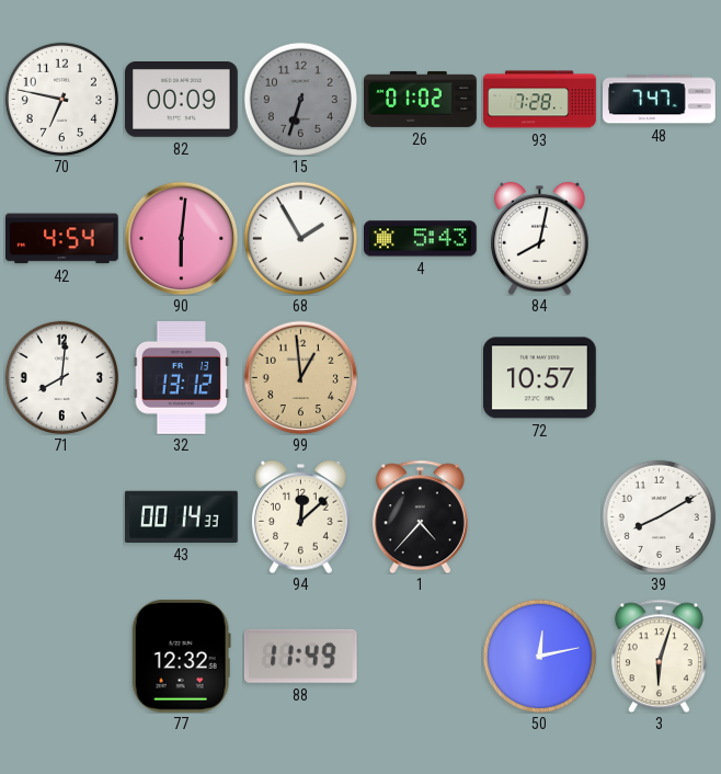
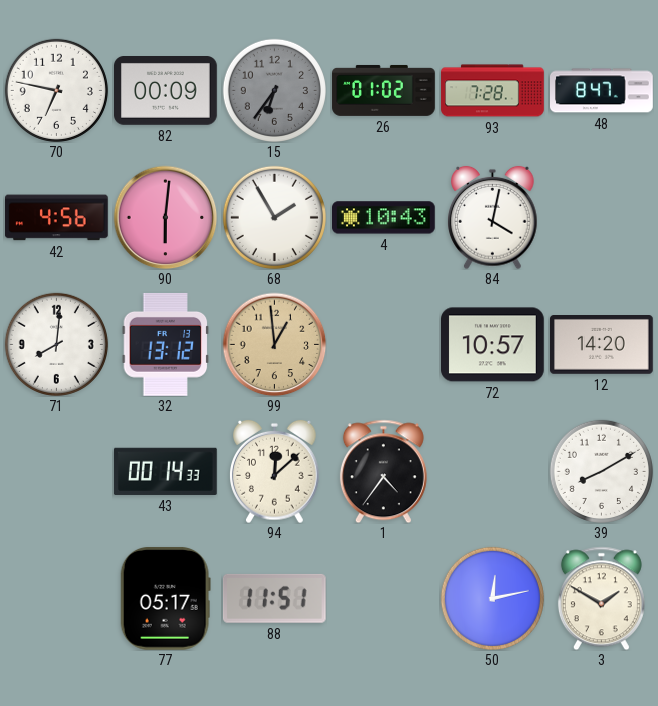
15: 6:33 -> 6:36
48: 7:47 -> 8:47
42: 4:54 -> 4:56
4: 5:43 -> 10:43
84: 8:02 -> 4:02
12: none -> 14:20
1: 4:37 -> 4:36
77: 12:32 -> 05:17
88: 11:49 -> 11:51
3: 6:03 -> 1:50
